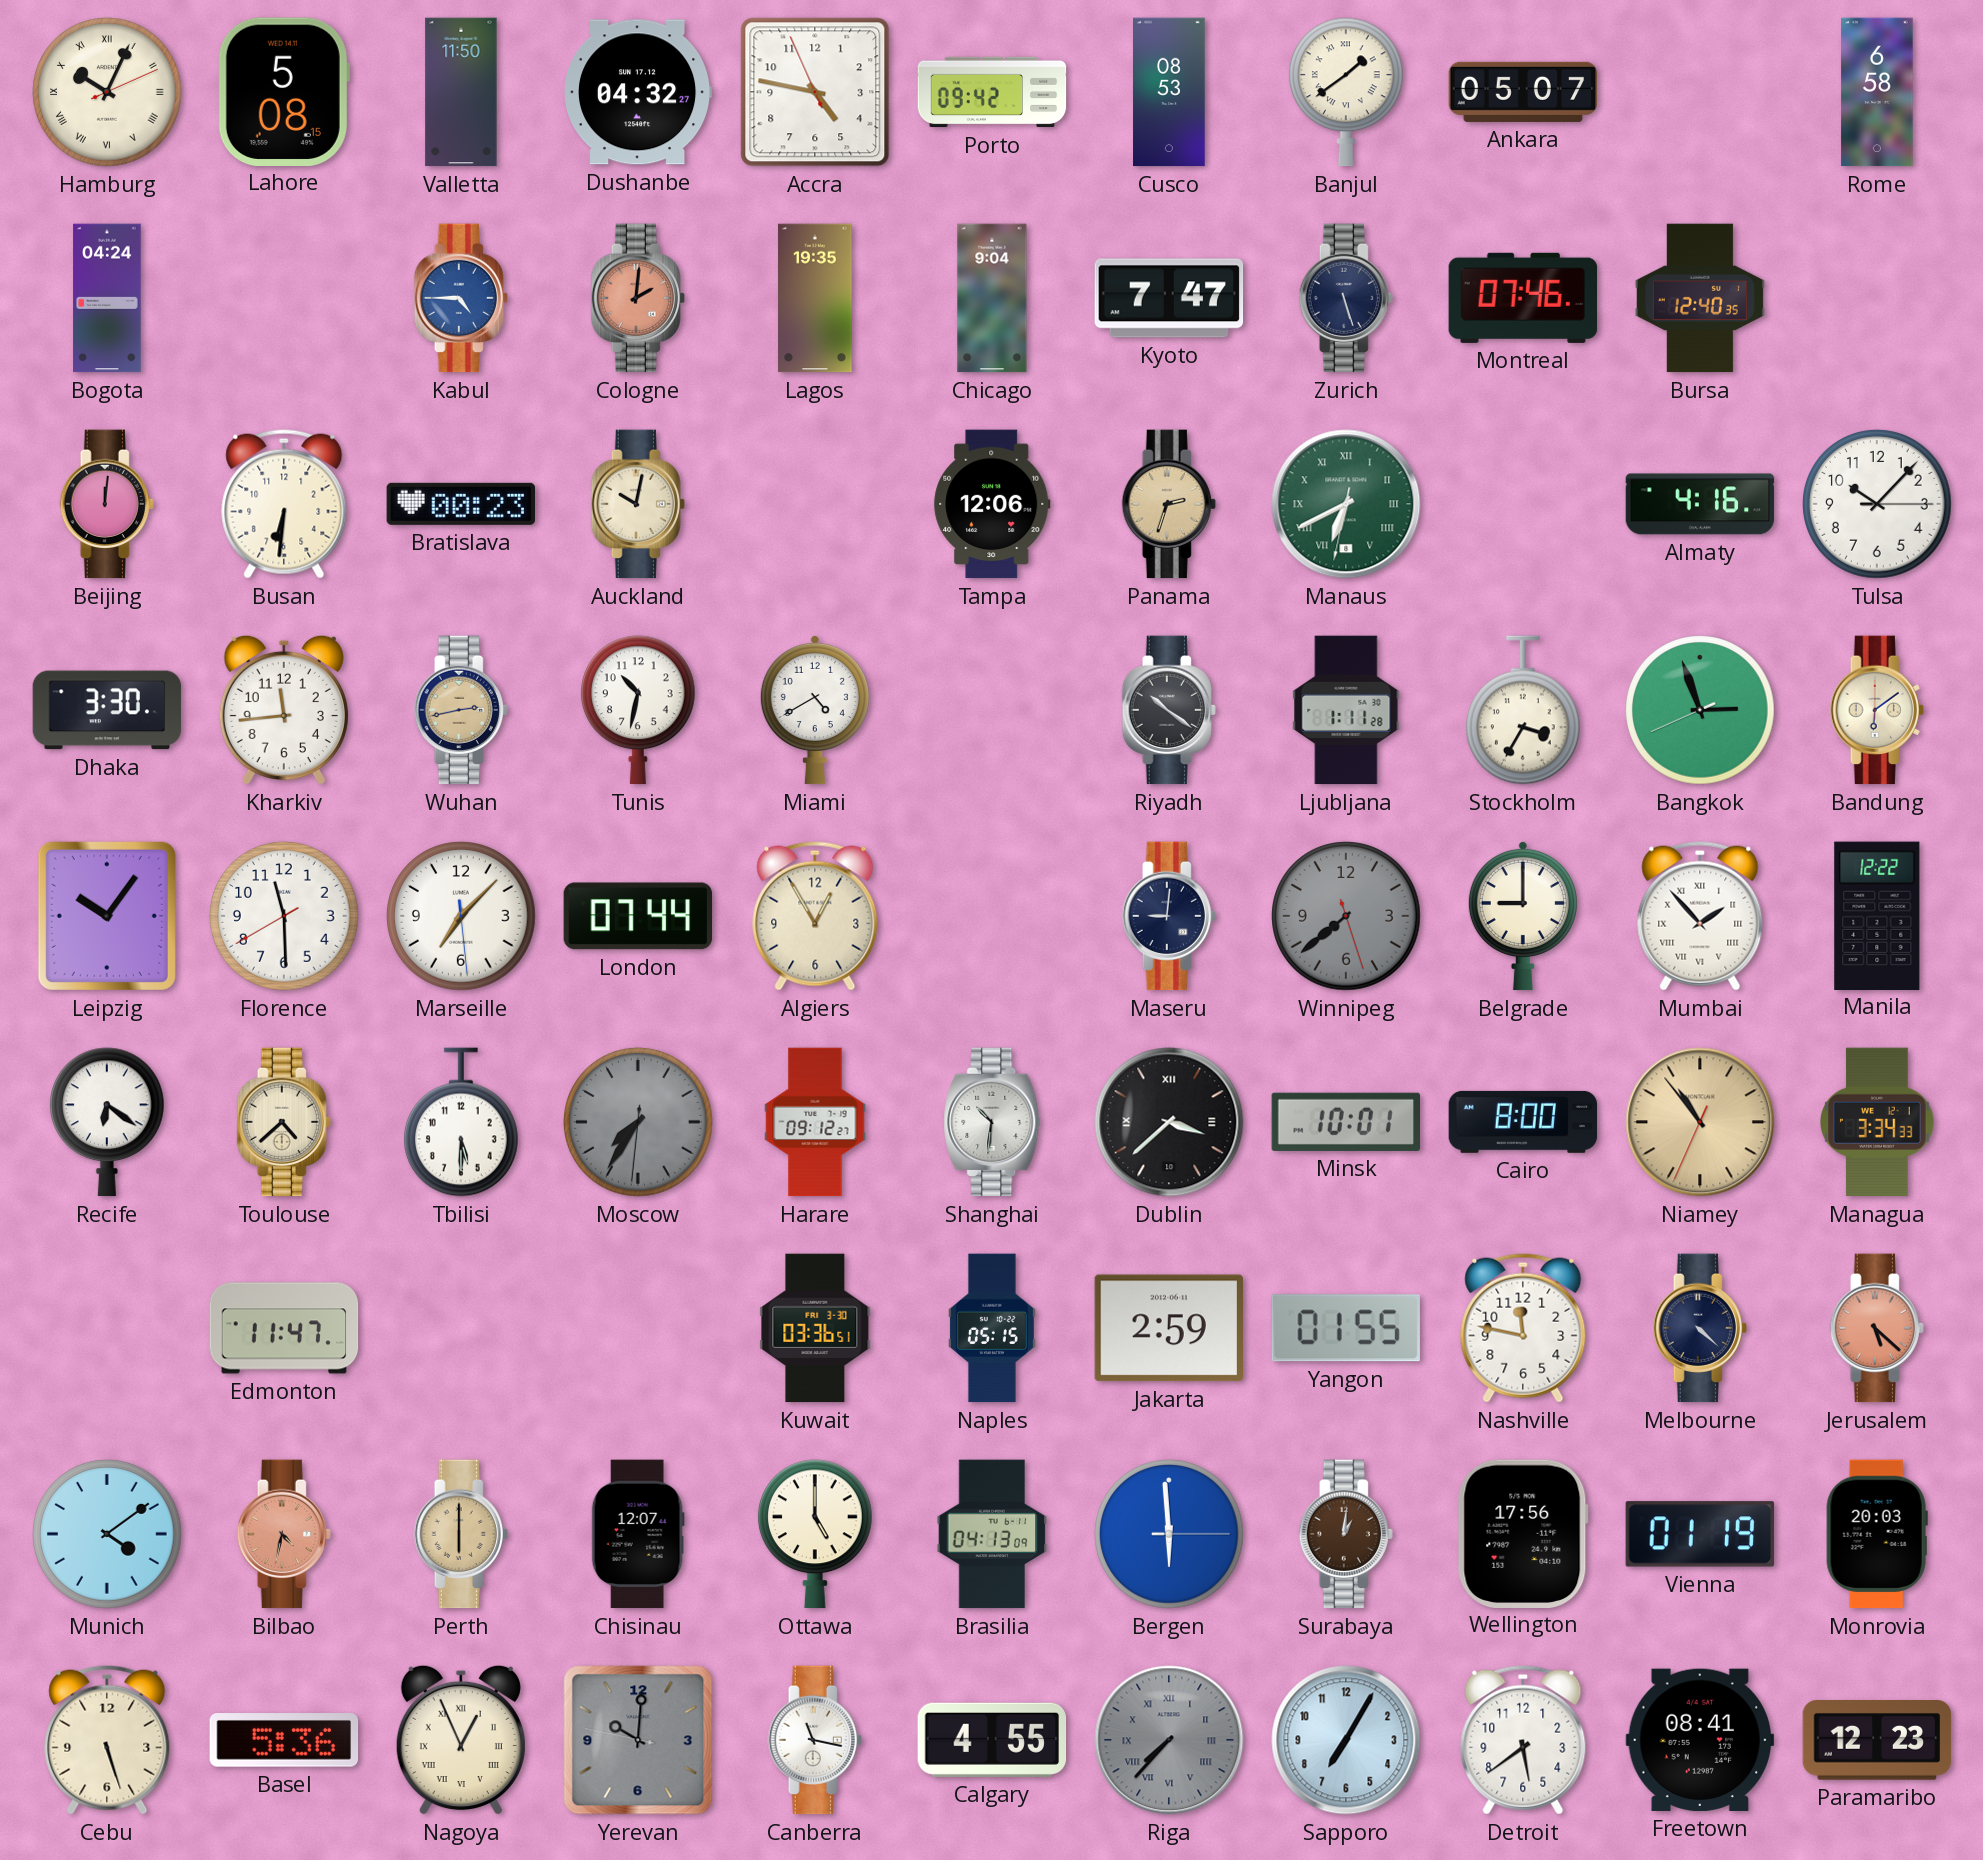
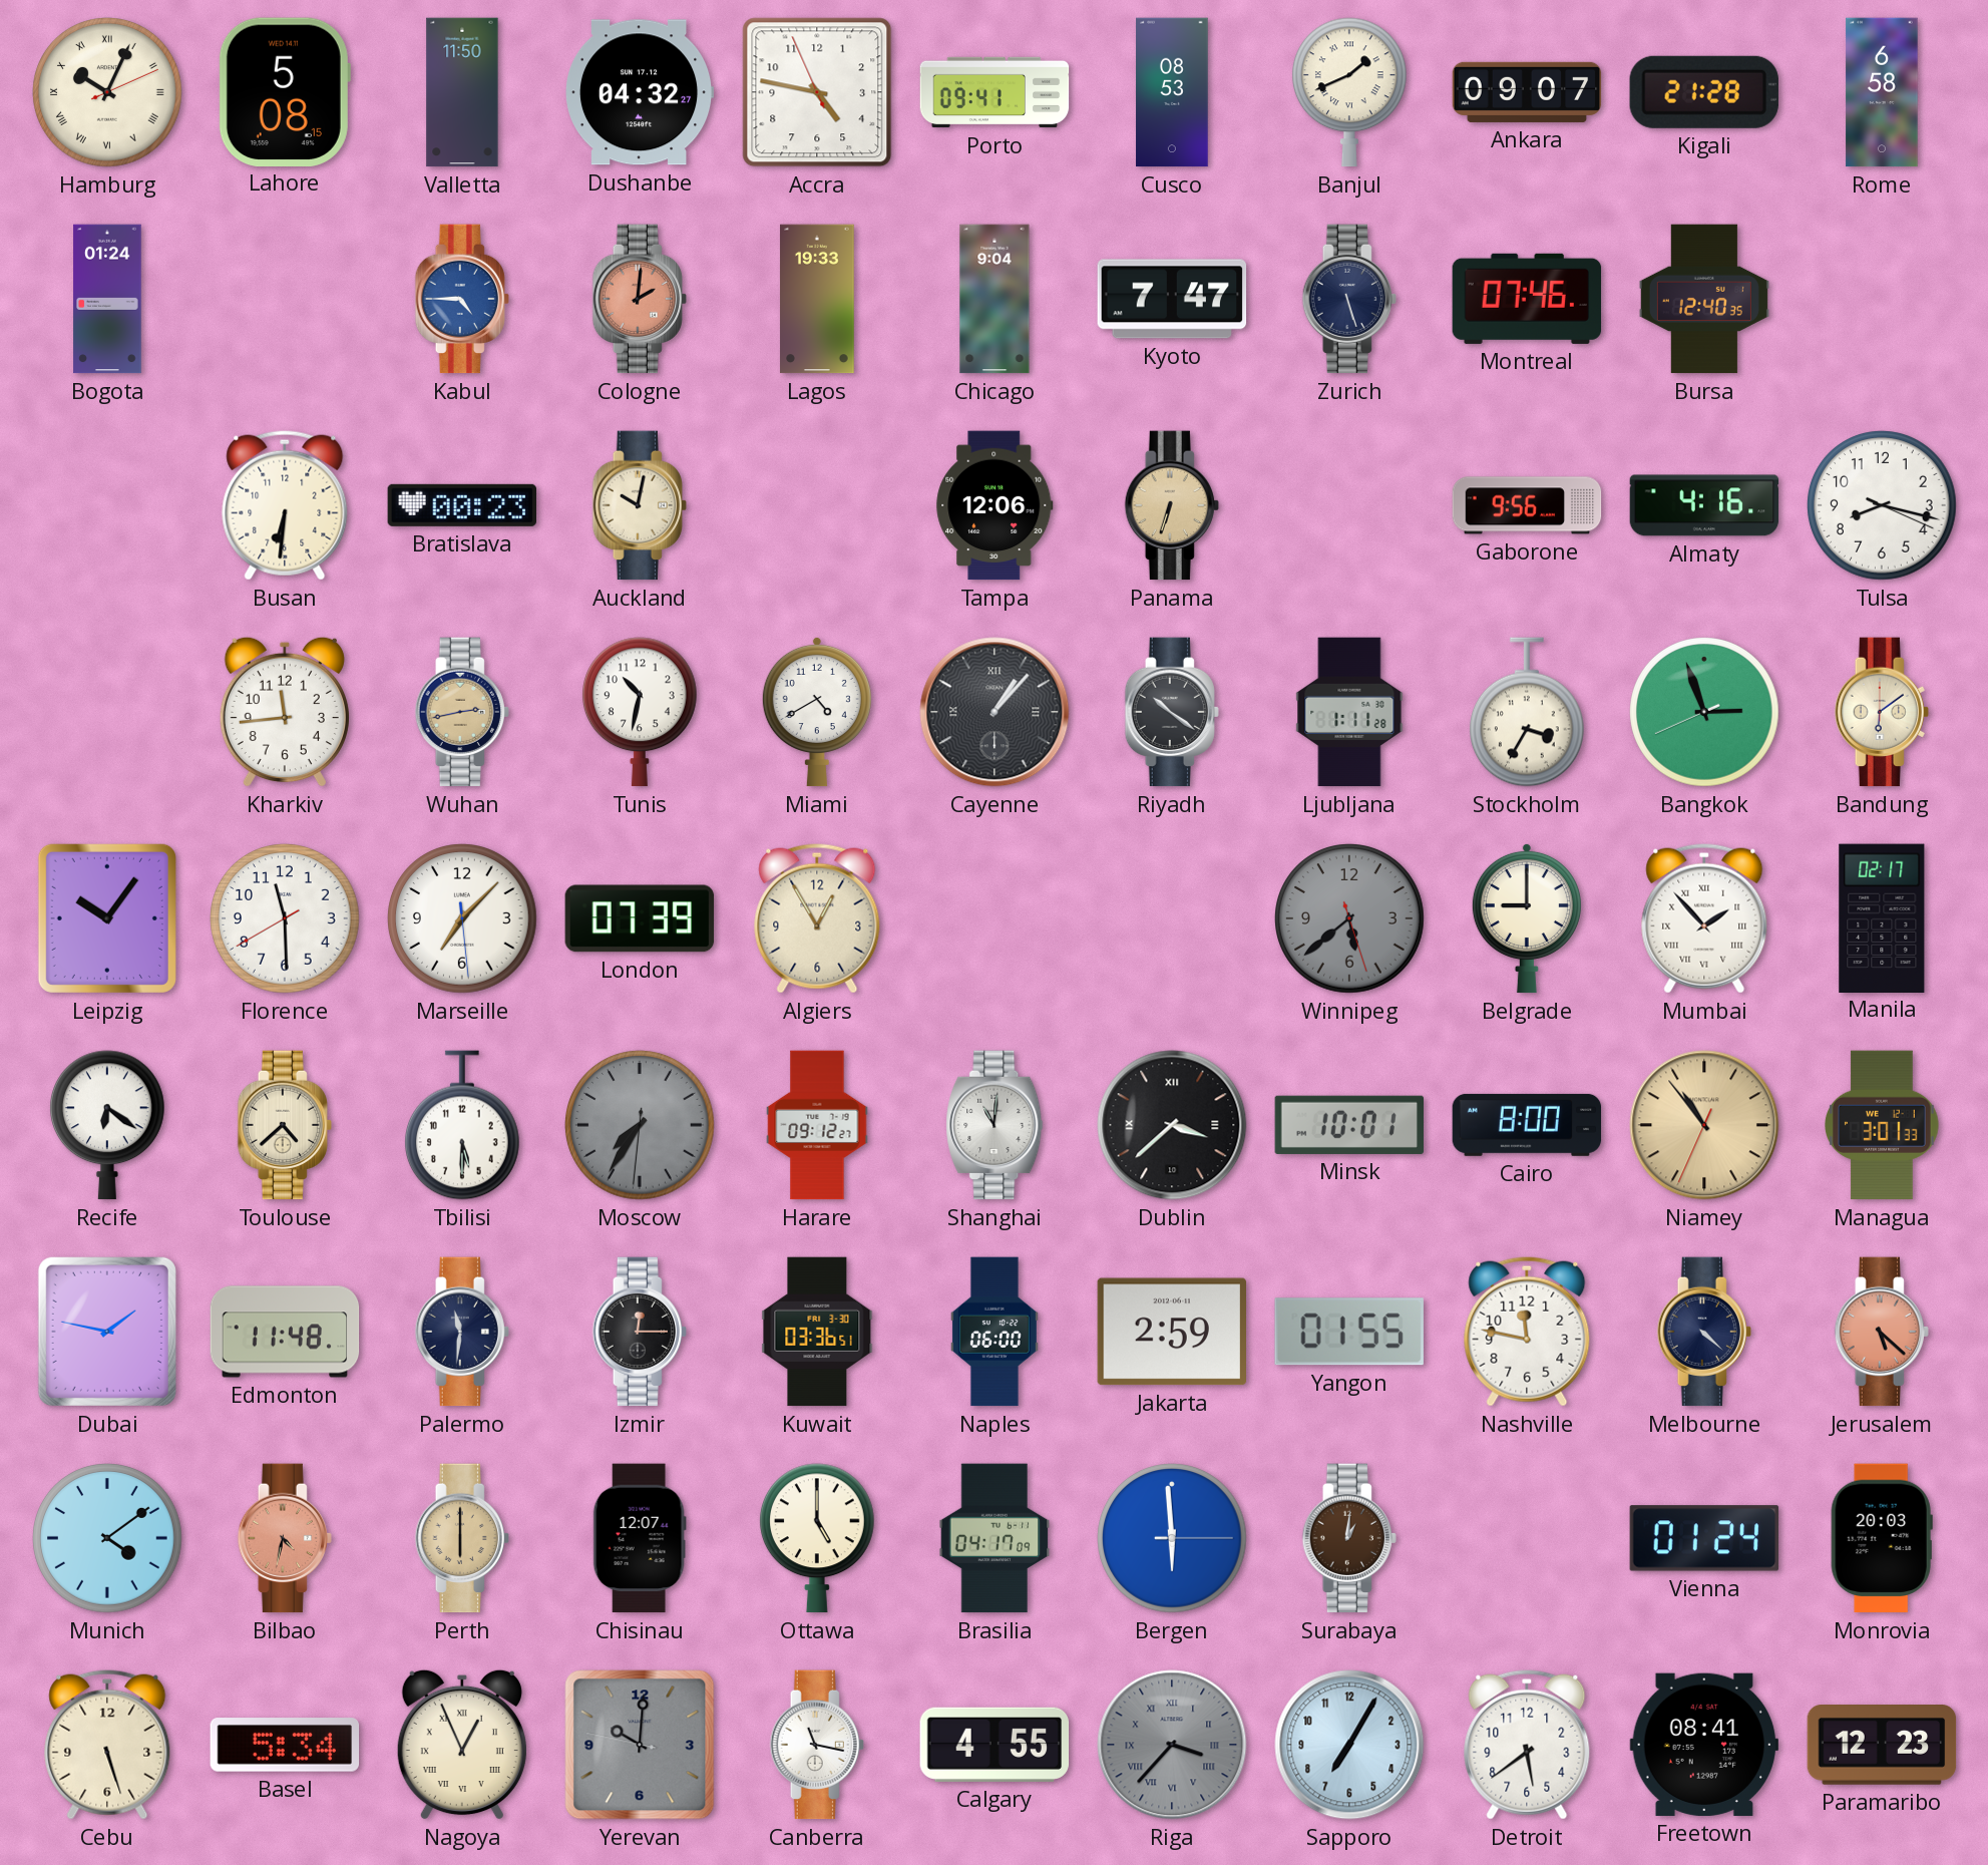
Porto: 09:42 -> 09:41
Banjul: 1:39 -> 1:41
Ankara: 05:07 -> 09:07
Kigali: none -> 21:28
Bogota: 04:24 -> 01:24
Lagos: 19:35 -> 19:33
Beijing: 12:01 -> none
Panama: 2:33 -> 6:33
Manaus: 6:40 -> none
Gaborone: none -> 9:56
Tulsa: 10:07 -> 8:17
Dhaka: 3:30 -> none
Cayenne: none -> 1:07
London: 07:44 -> 07:39
Maseru: 9:01 -> none
Winnipeg: 7:38 -> 5:38
Manila: 12:22 -> 02:17
Shanghai: 10:31 -> 11:01
Managua: 3:34 -> 3:01
Dubai: none -> 1:47
Edmonton: 11:47 -> 11:48
Palermo: none -> 11:31
Izmir: none -> 12:15
Naples: 05:15 -> 06:00
Brasilia: 04:13 -> 04:17
Wellington: 17:56 -> none
Vienna: 01:19 -> 01:24
Basel: 5:36 -> 5:34
Riga: 7:37 -> 3:37
